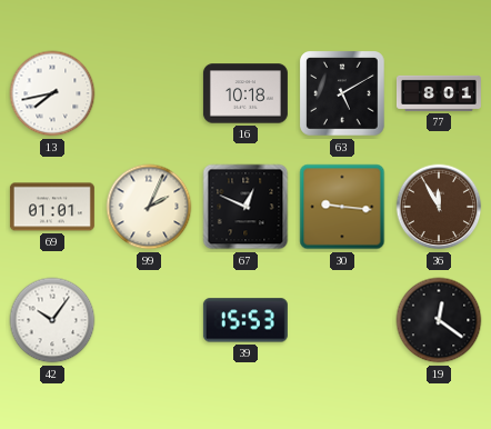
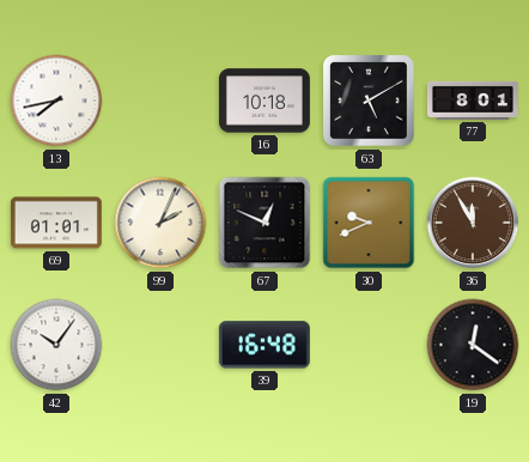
30: 9:16 -> 9:41
39: 15:53 -> 16:48
